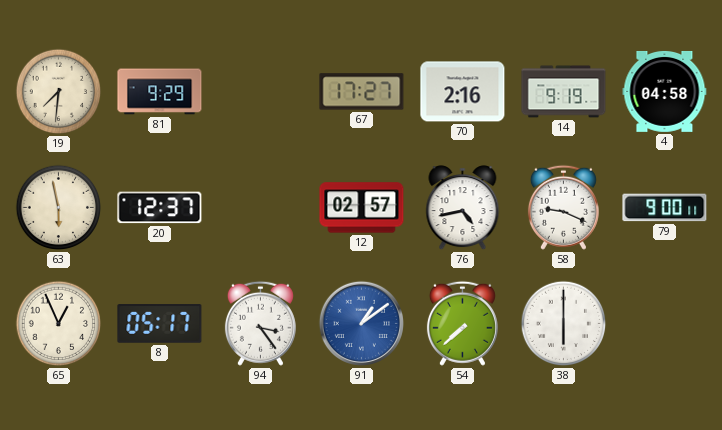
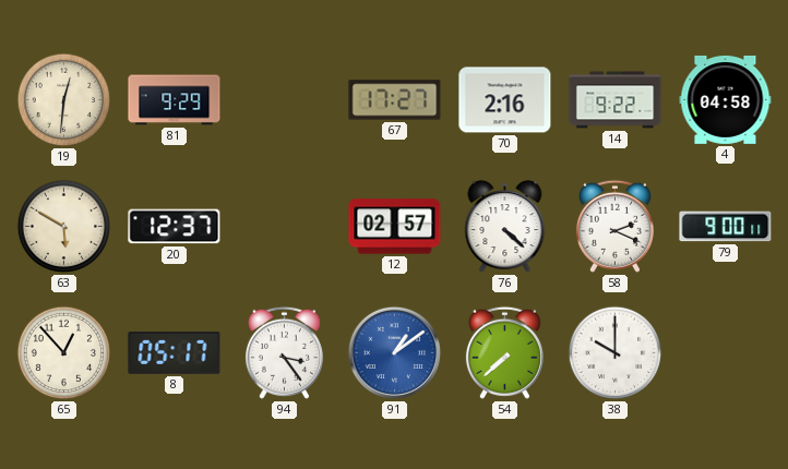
19: 7:31 -> 12:31
14: 9:19 -> 9:22
63: 5:58 -> 5:50
76: 4:43 -> 4:22
58: 9:19 -> 2:19
65: 12:56 -> 12:53
38: 6:00 -> 10:00
